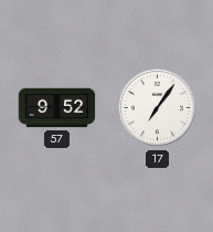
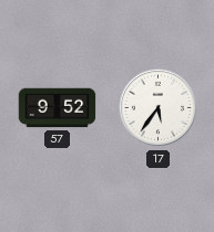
17: 7:06 -> 5:36
